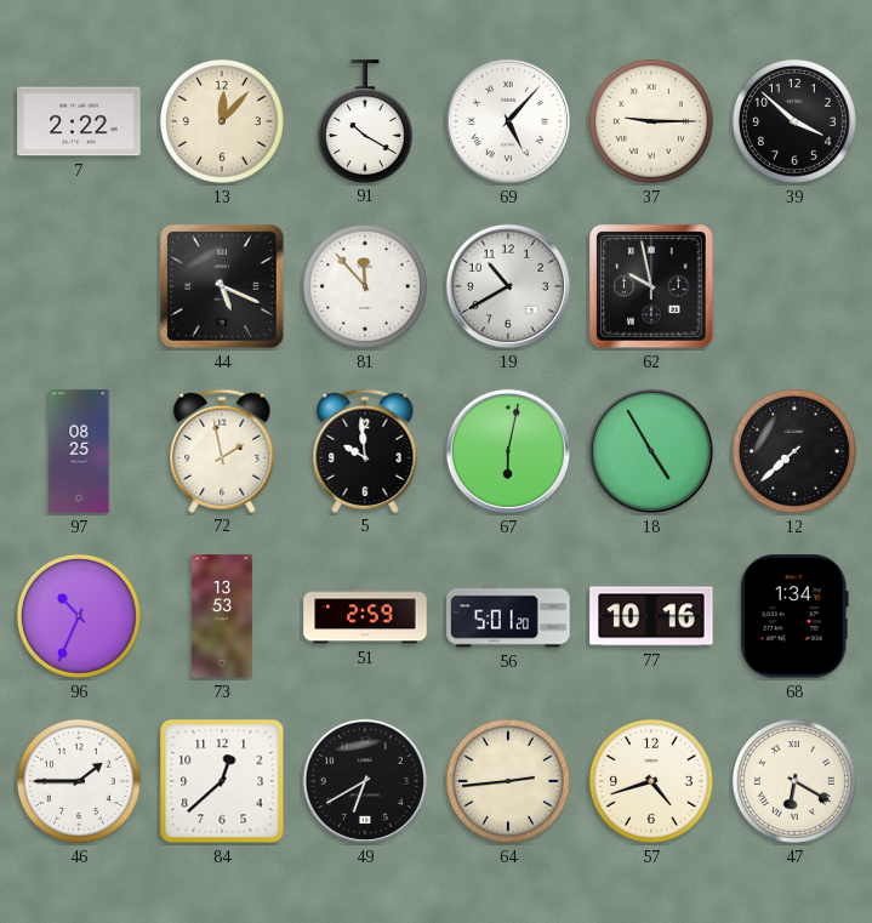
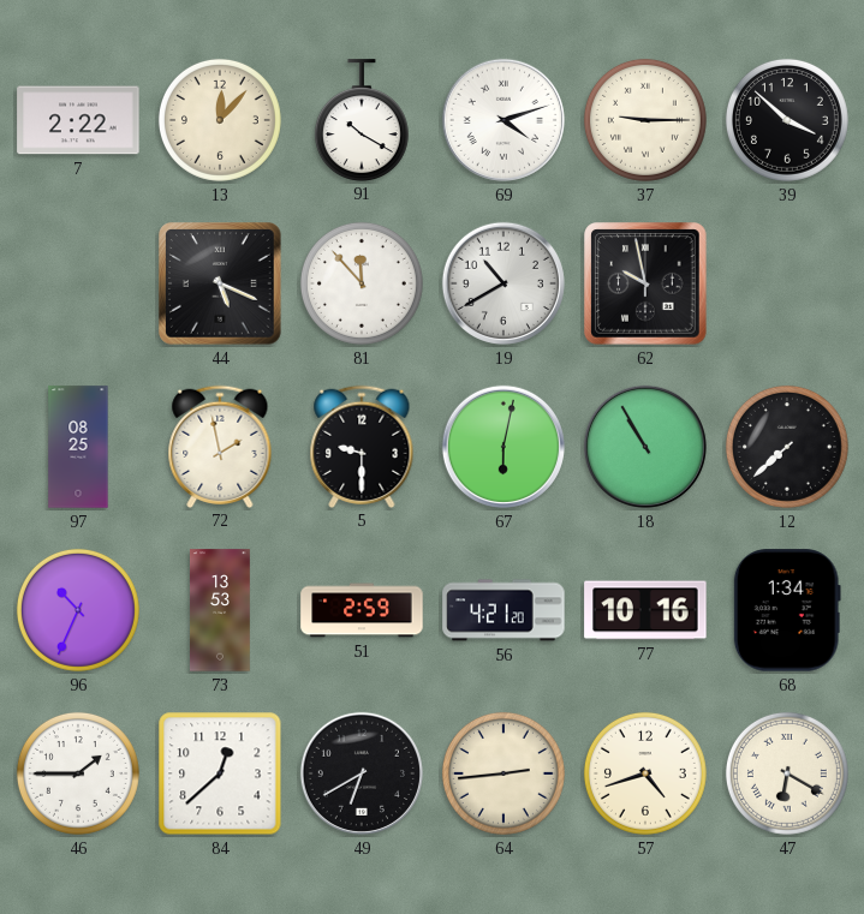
69: 5:07 -> 4:12
5: 9:59 -> 9:30
18: 4:55 -> 10:55
56: 5:01 -> 4:21
